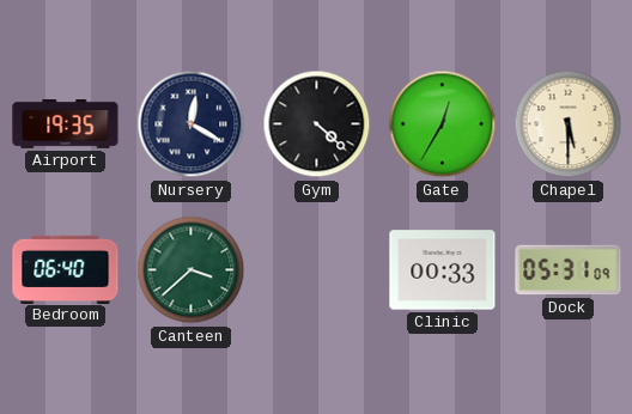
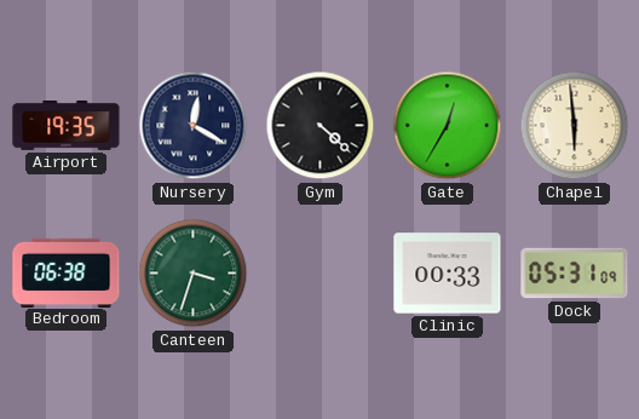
Chapel: 5:30 -> 5:59
Bedroom: 06:40 -> 06:38
Canteen: 3:38 -> 3:33
